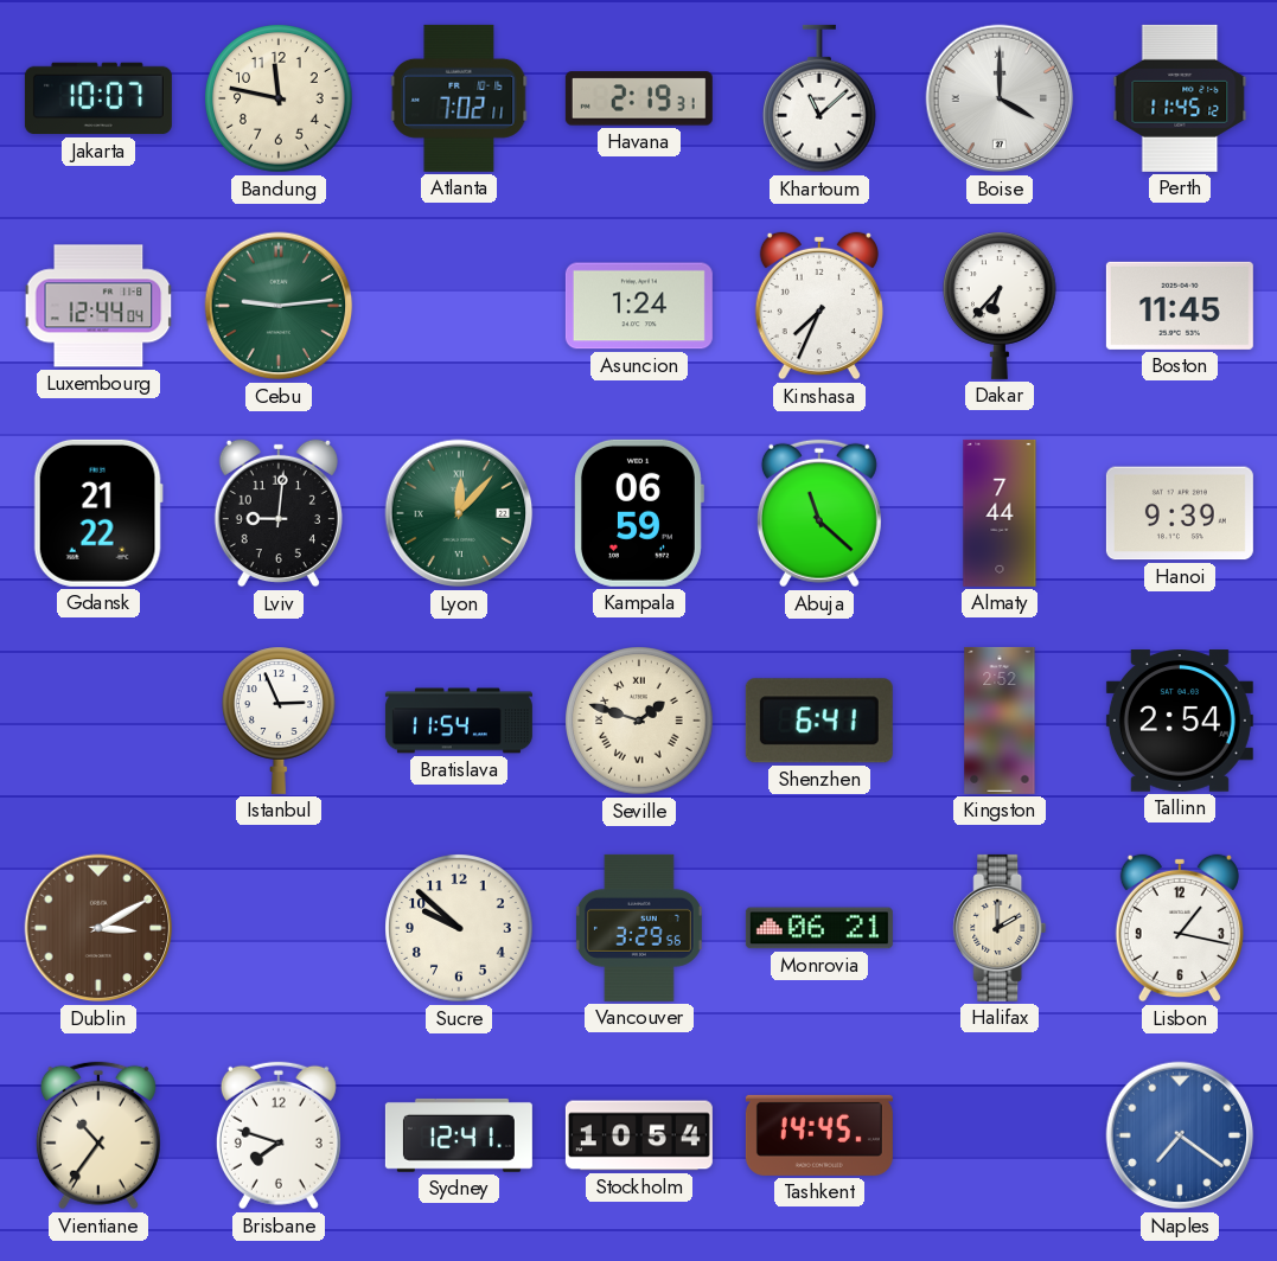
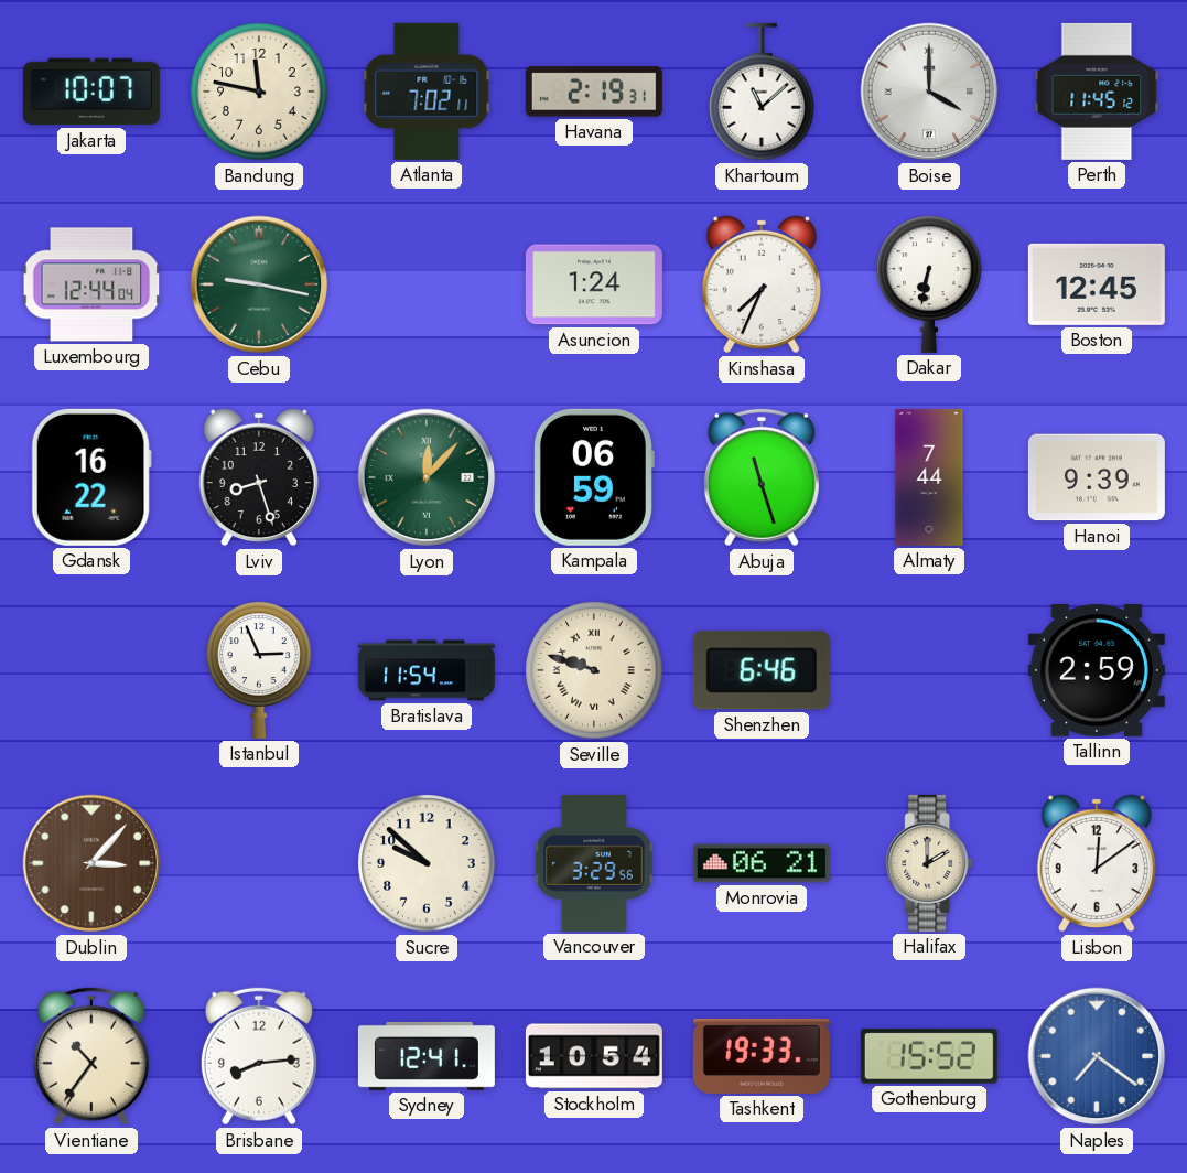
Cebu: 9:14 -> 9:17
Dakar: 6:37 -> 6:32
Boston: 11:45 -> 12:45
Gdansk: 21:22 -> 16:22
Lviv: 9:01 -> 8:27
Abuja: 11:22 -> 11:27
Seville: 1:48 -> 9:48
Shenzhen: 6:41 -> 6:46
Kingston: 2:52 -> none
Tallinn: 2:54 -> 2:59
Dublin: 3:10 -> 3:07
Lisbon: 1:17 -> 12:09
Brisbane: 7:48 -> 8:14
Tashkent: 14:45 -> 19:33
Gothenburg: none -> 15:52
